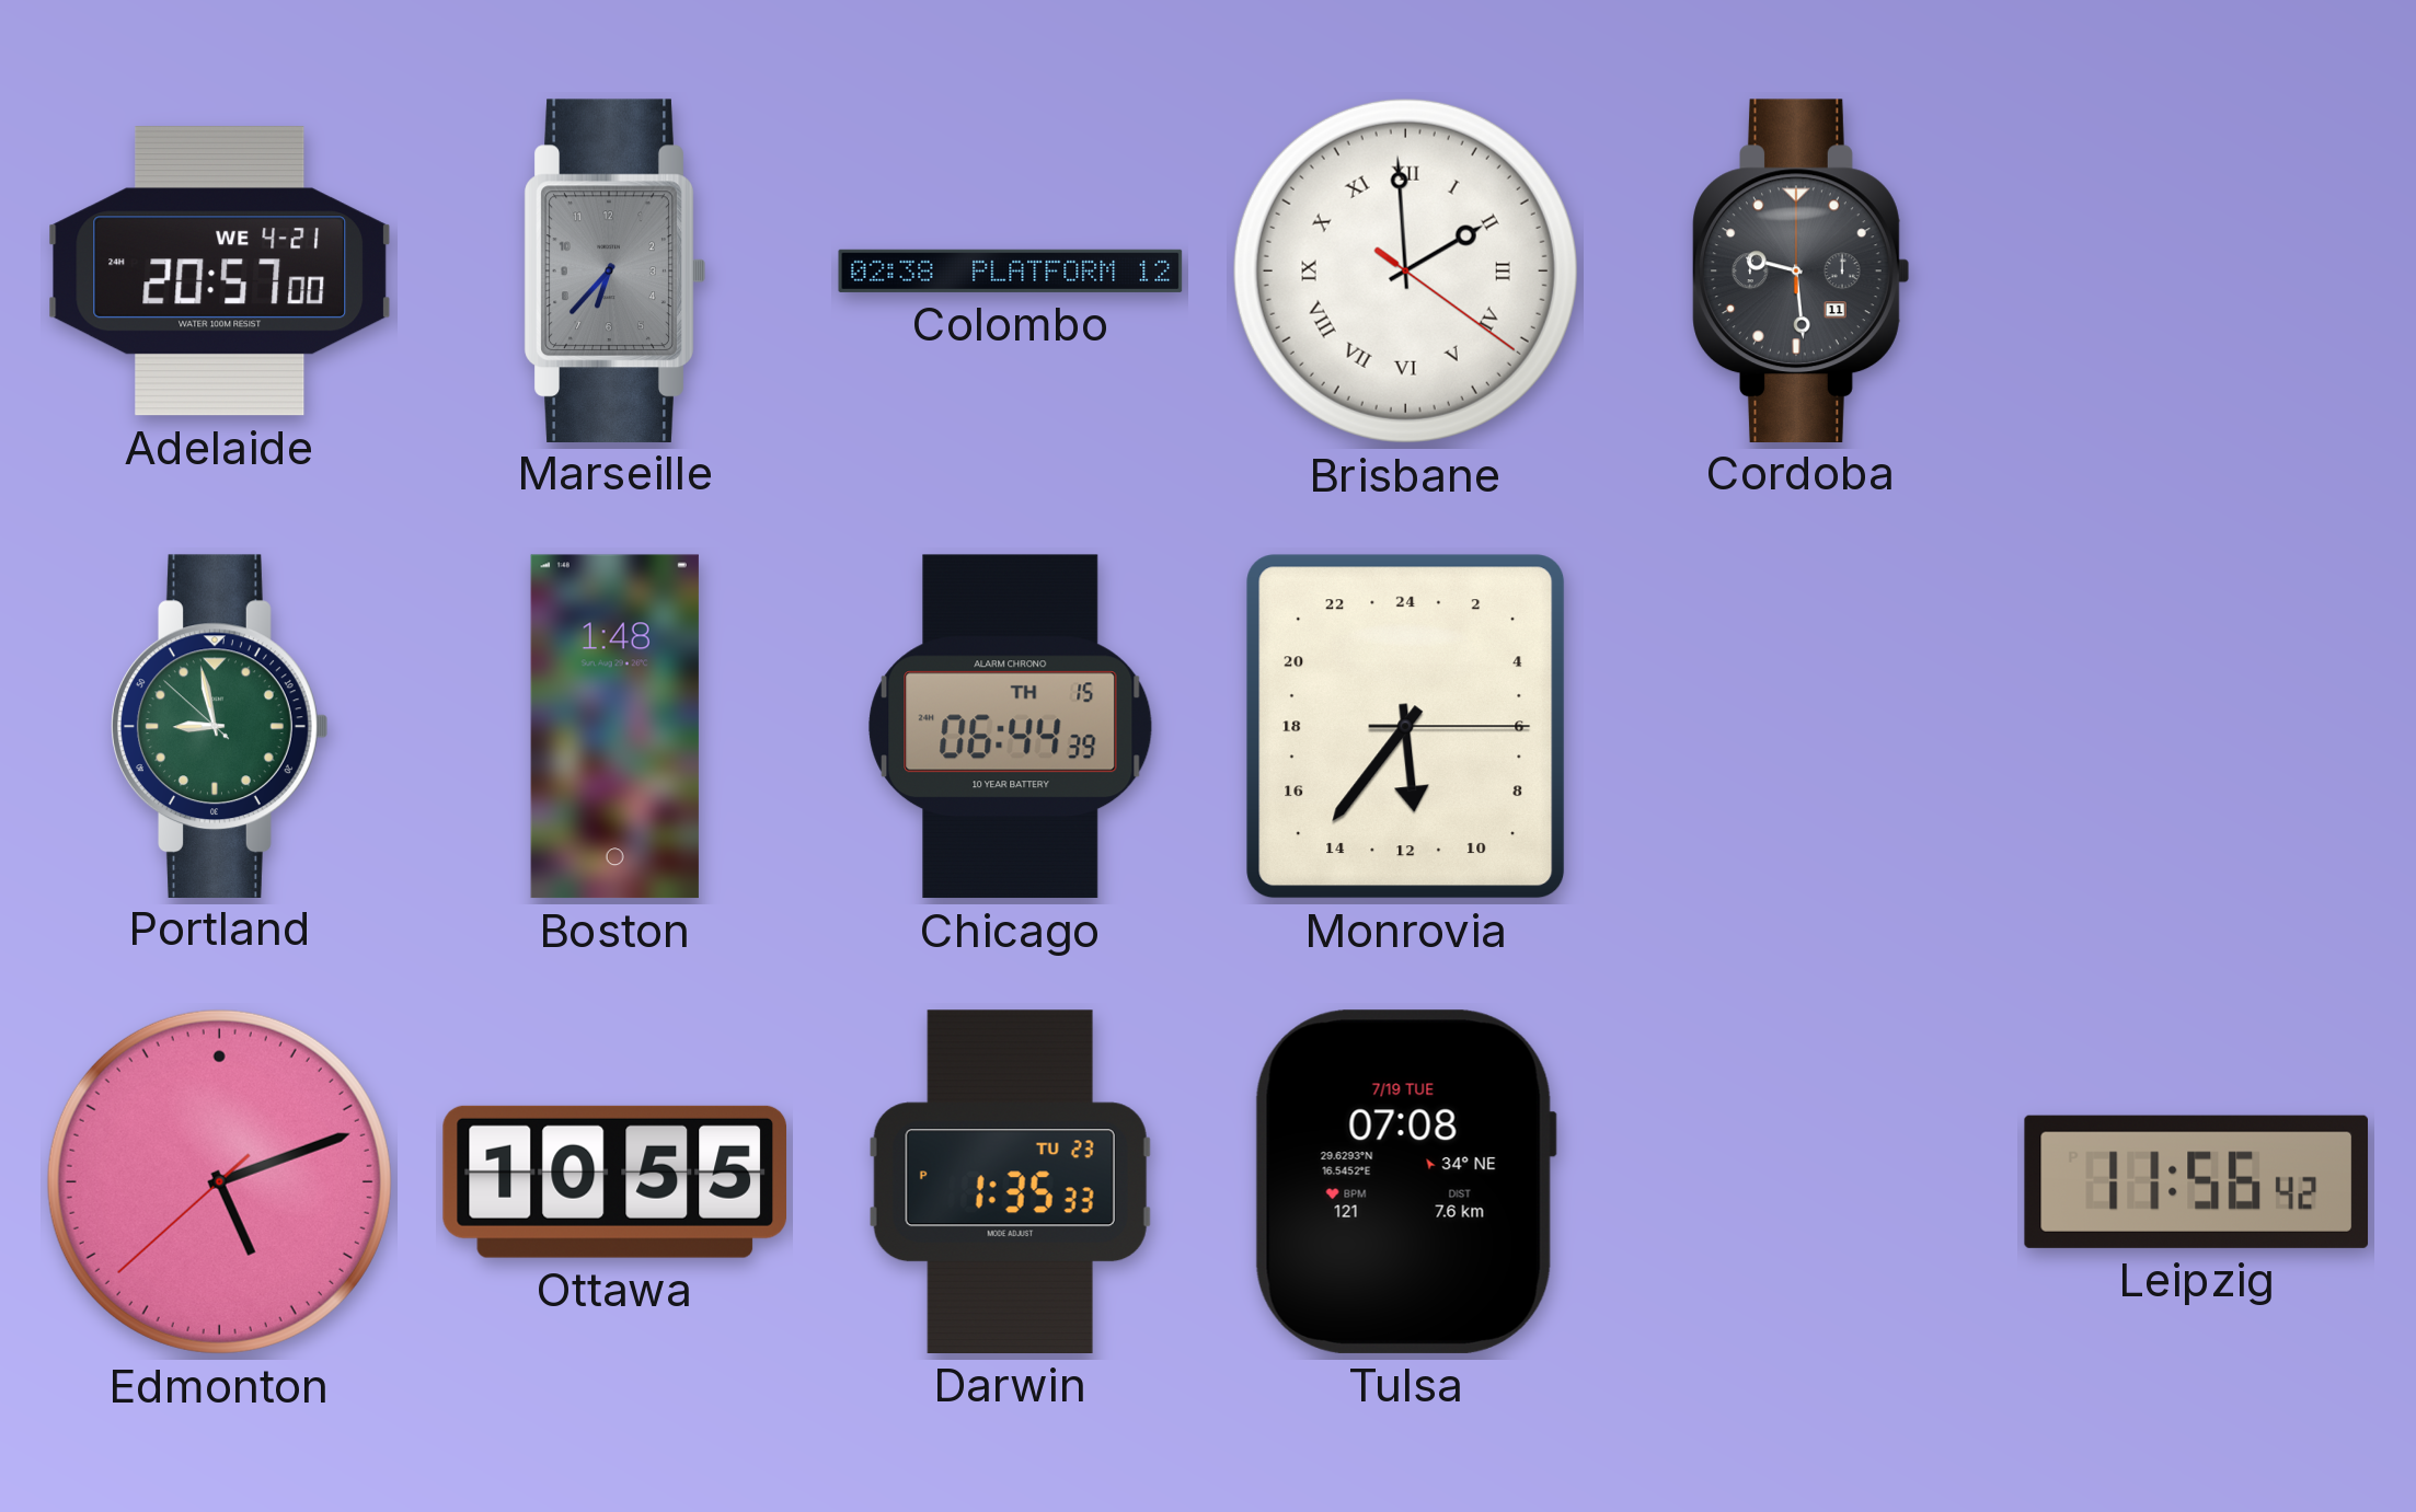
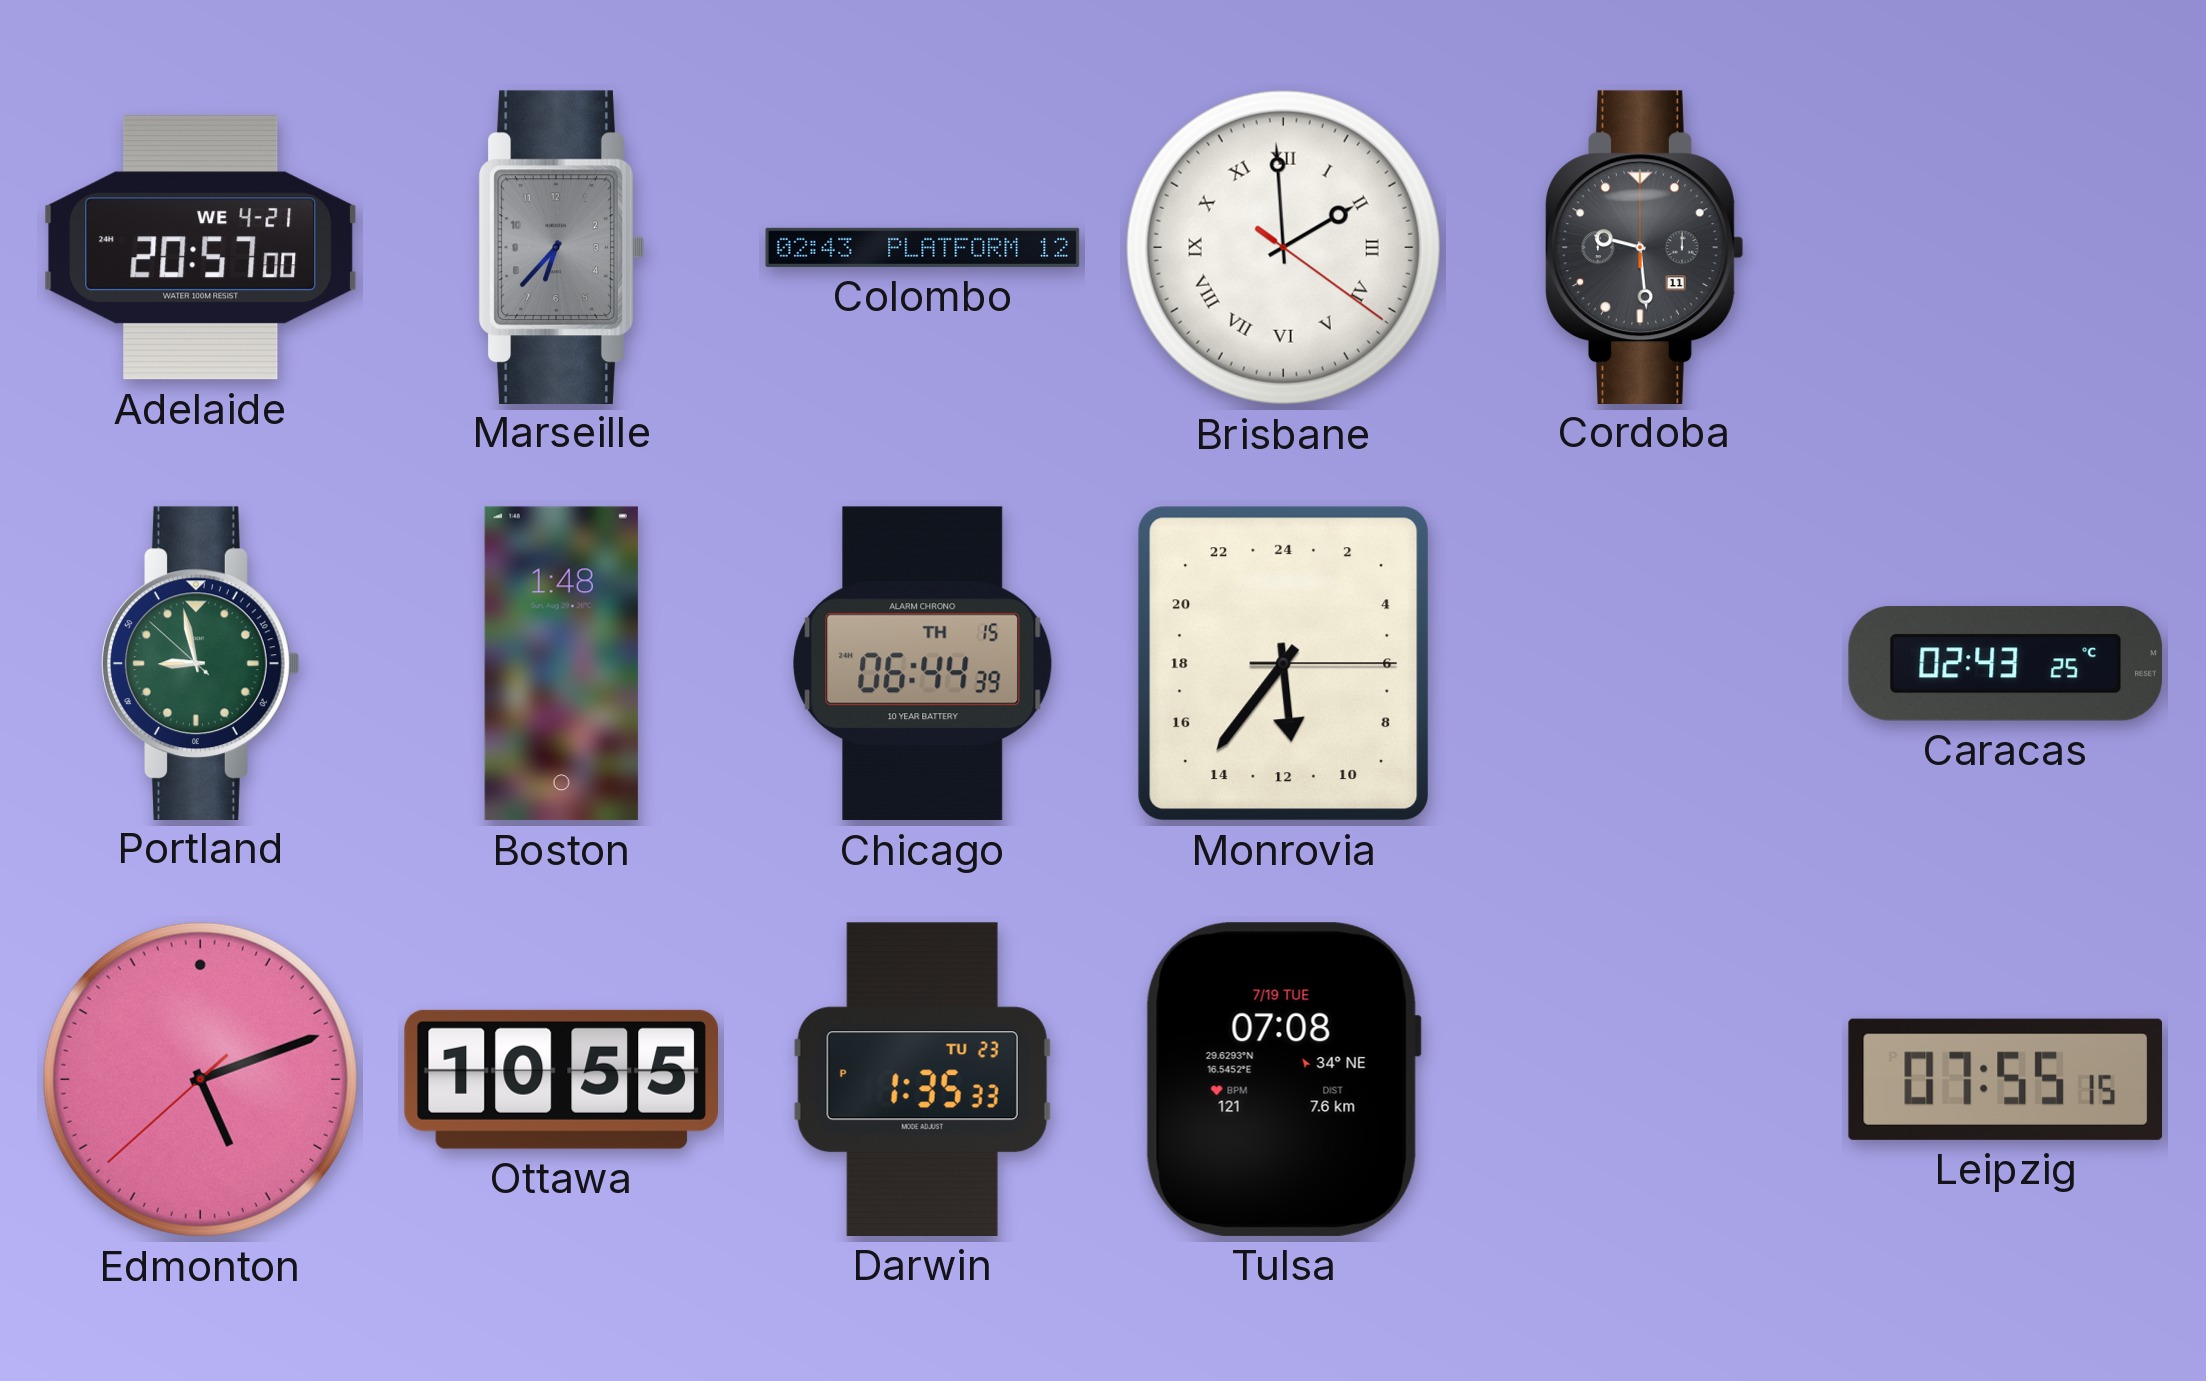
Colombo: 02:38 -> 02:43
Caracas: none -> 02:43
Leipzig: 11:56 -> 07:55
